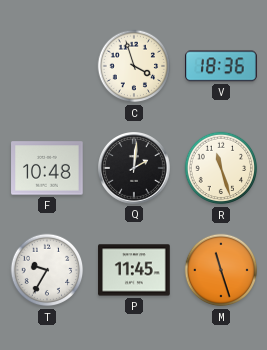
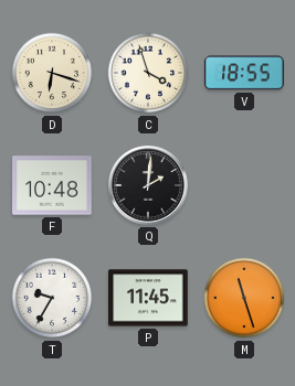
D: none -> 6:18
V: 18:36 -> 18:55
R: 11:27 -> none
